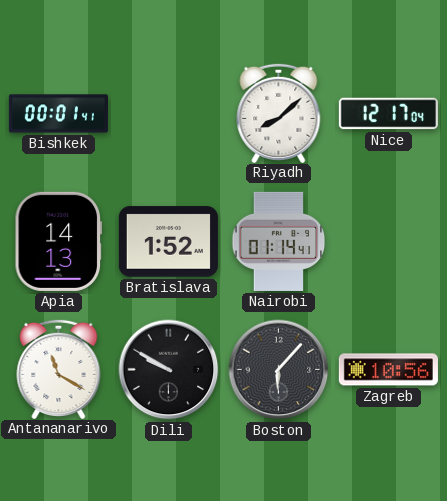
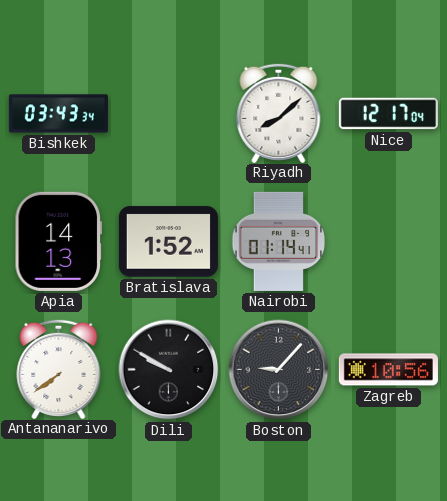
Bishkek: 00:01 -> 03:43
Antananarivo: 11:20 -> 7:39
Boston: 6:07 -> 9:07
